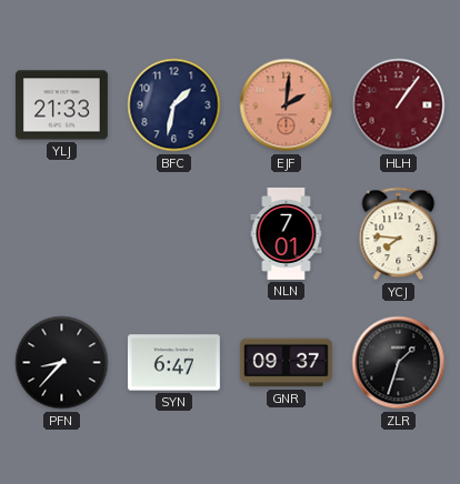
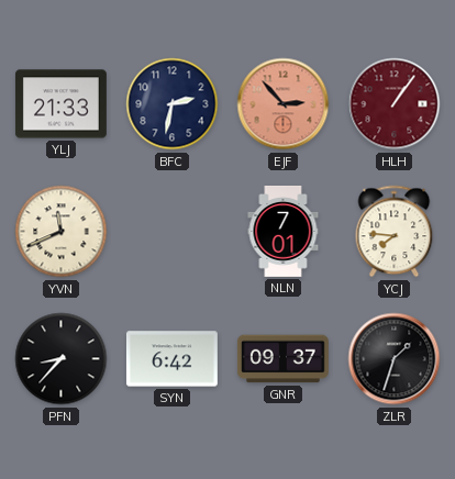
BFC: 1:32 -> 2:32
EJF: 2:01 -> 2:53
YVN: none -> 11:41
SYN: 6:47 -> 6:42
